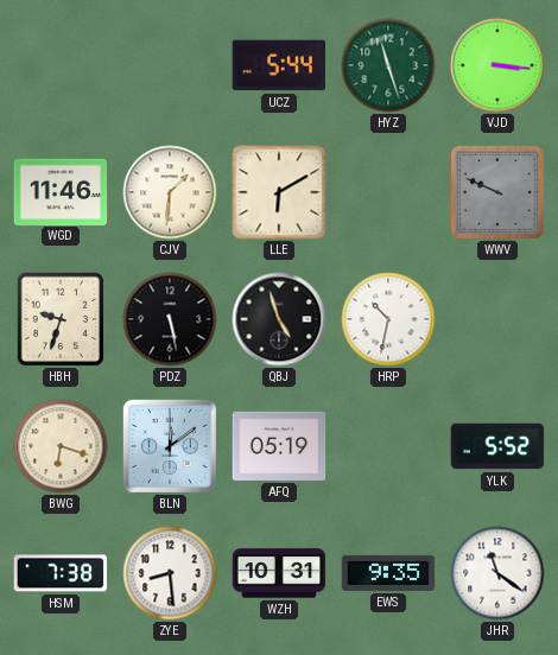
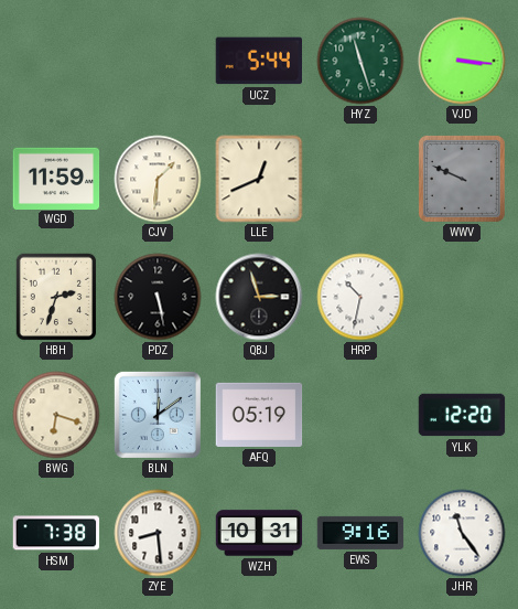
WGD: 11:46 -> 11:59
LLE: 6:10 -> 12:41
HBH: 9:33 -> 2:33
QBJ: 4:57 -> 2:57
YLK: 5:52 -> 12:20
EWS: 9:35 -> 9:16
JHR: 11:21 -> 11:24
